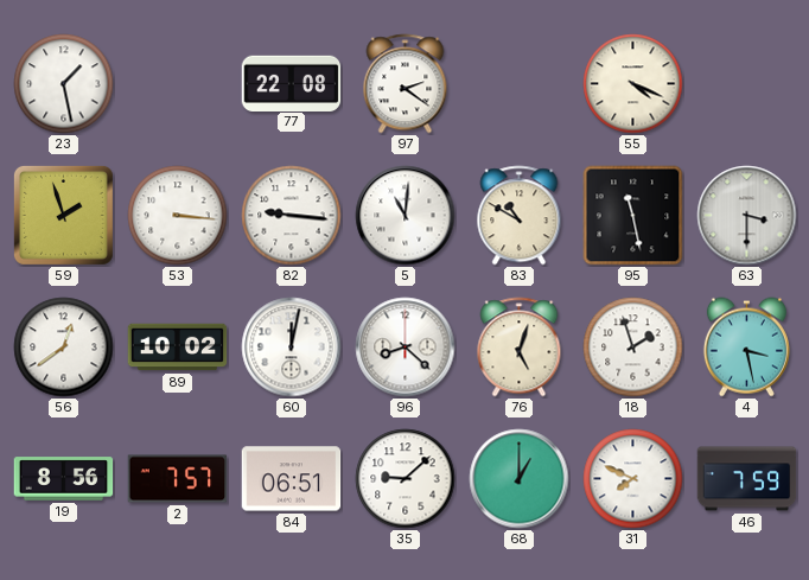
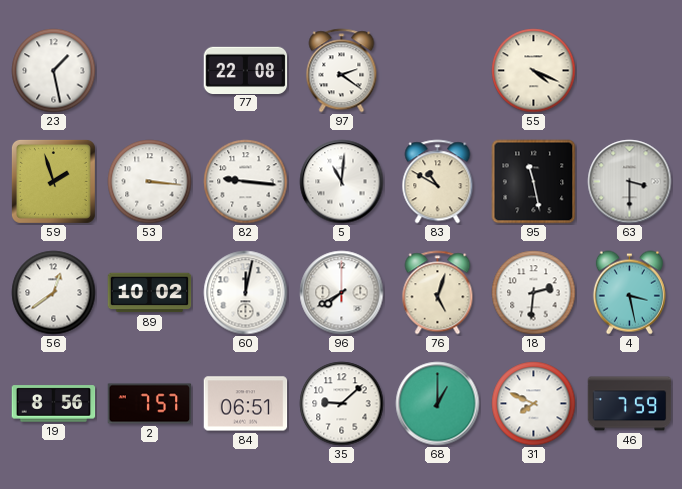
96: 8:22 -> 7:40
18: 1:57 -> 2:31
